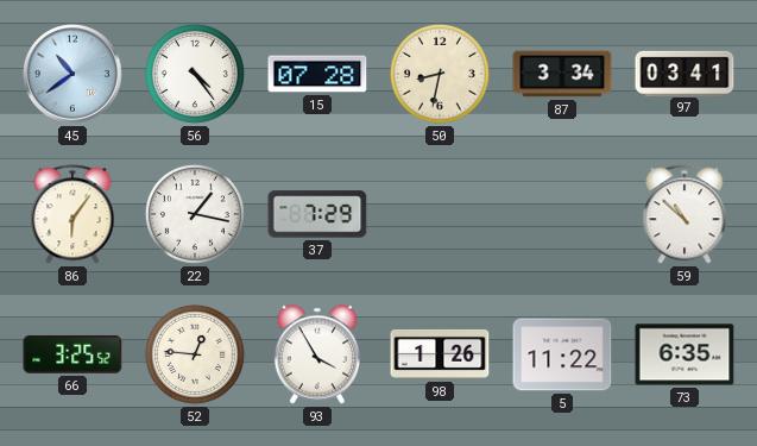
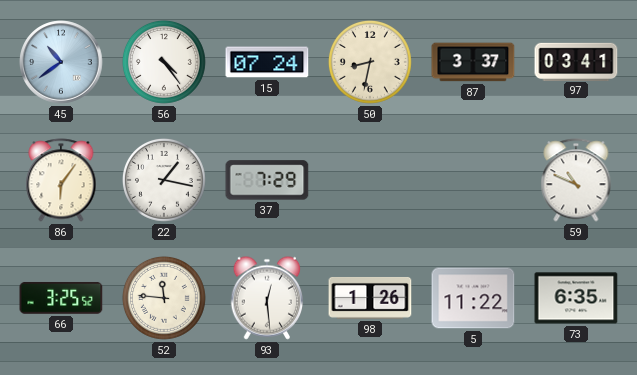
15: 07:28 -> 07:24
87: 3:34 -> 3:37
59: 10:52 -> 10:49
52: 12:46 -> 11:46
93: 3:55 -> 12:29
